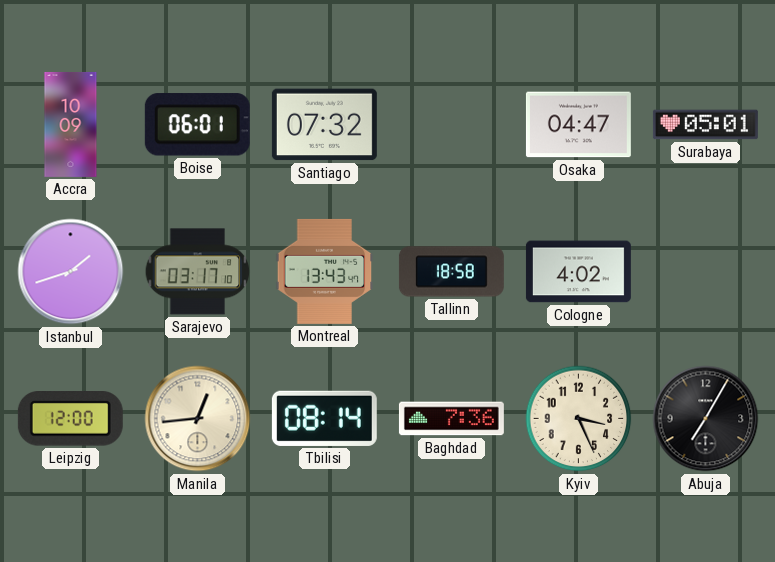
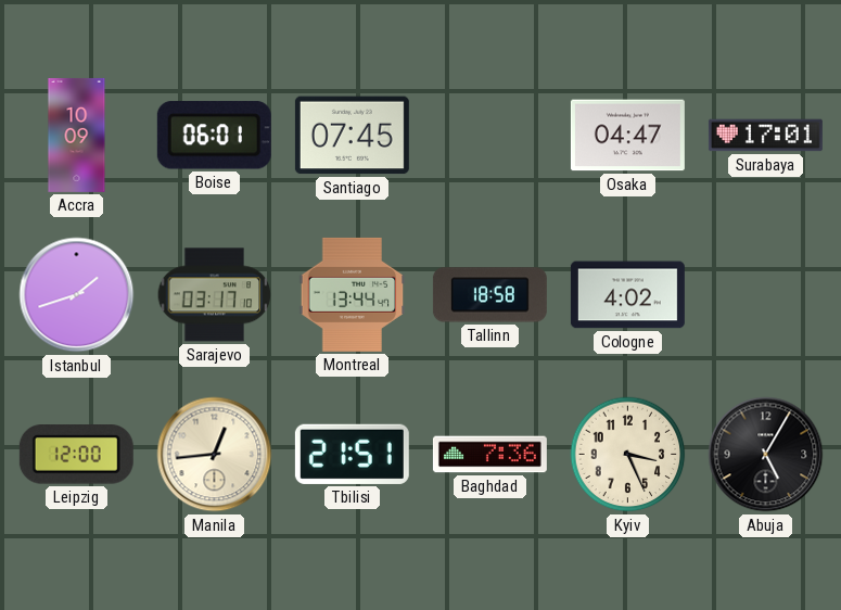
Santiago: 07:32 -> 07:45
Surabaya: 05:01 -> 17:01
Montreal: 13:43 -> 13:44
Tbilisi: 08:14 -> 21:51
Abuja: 7:05 -> 5:05
